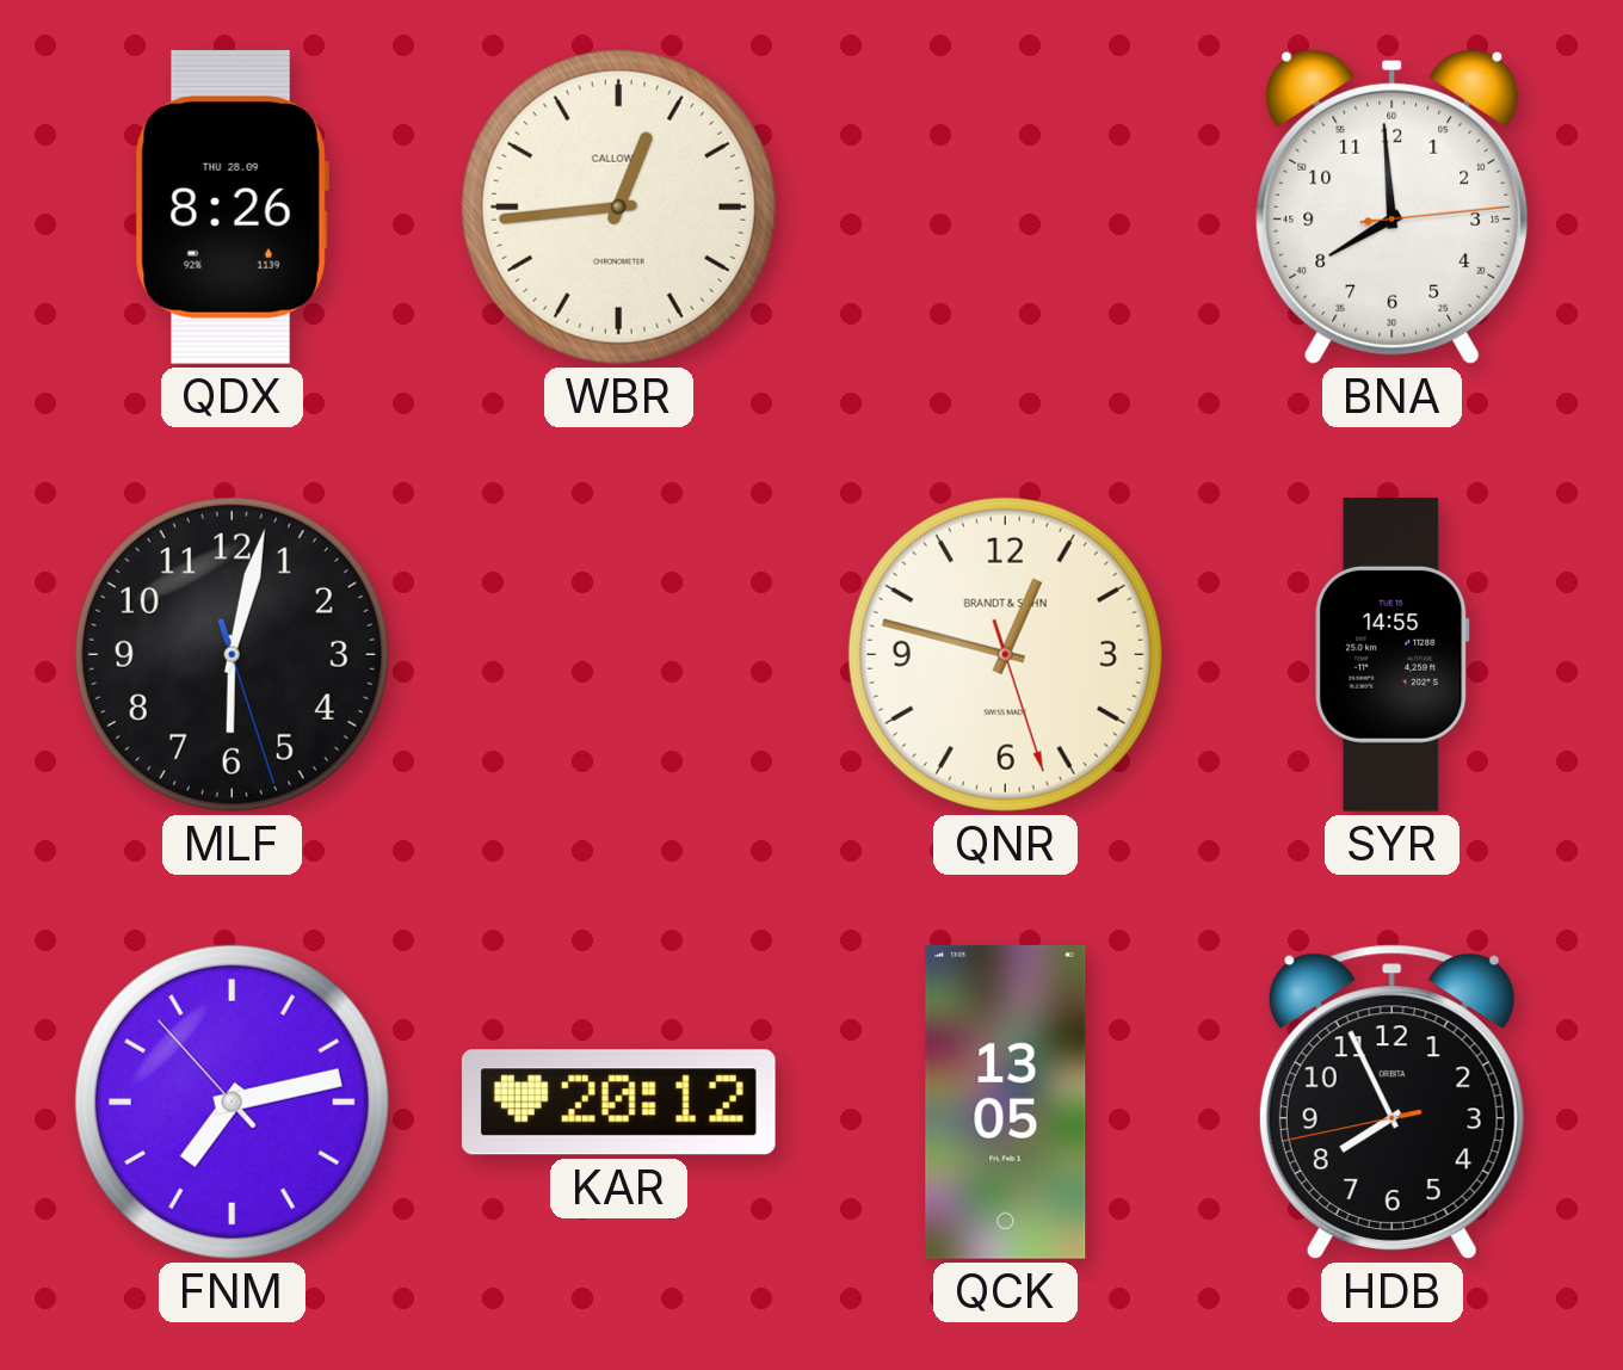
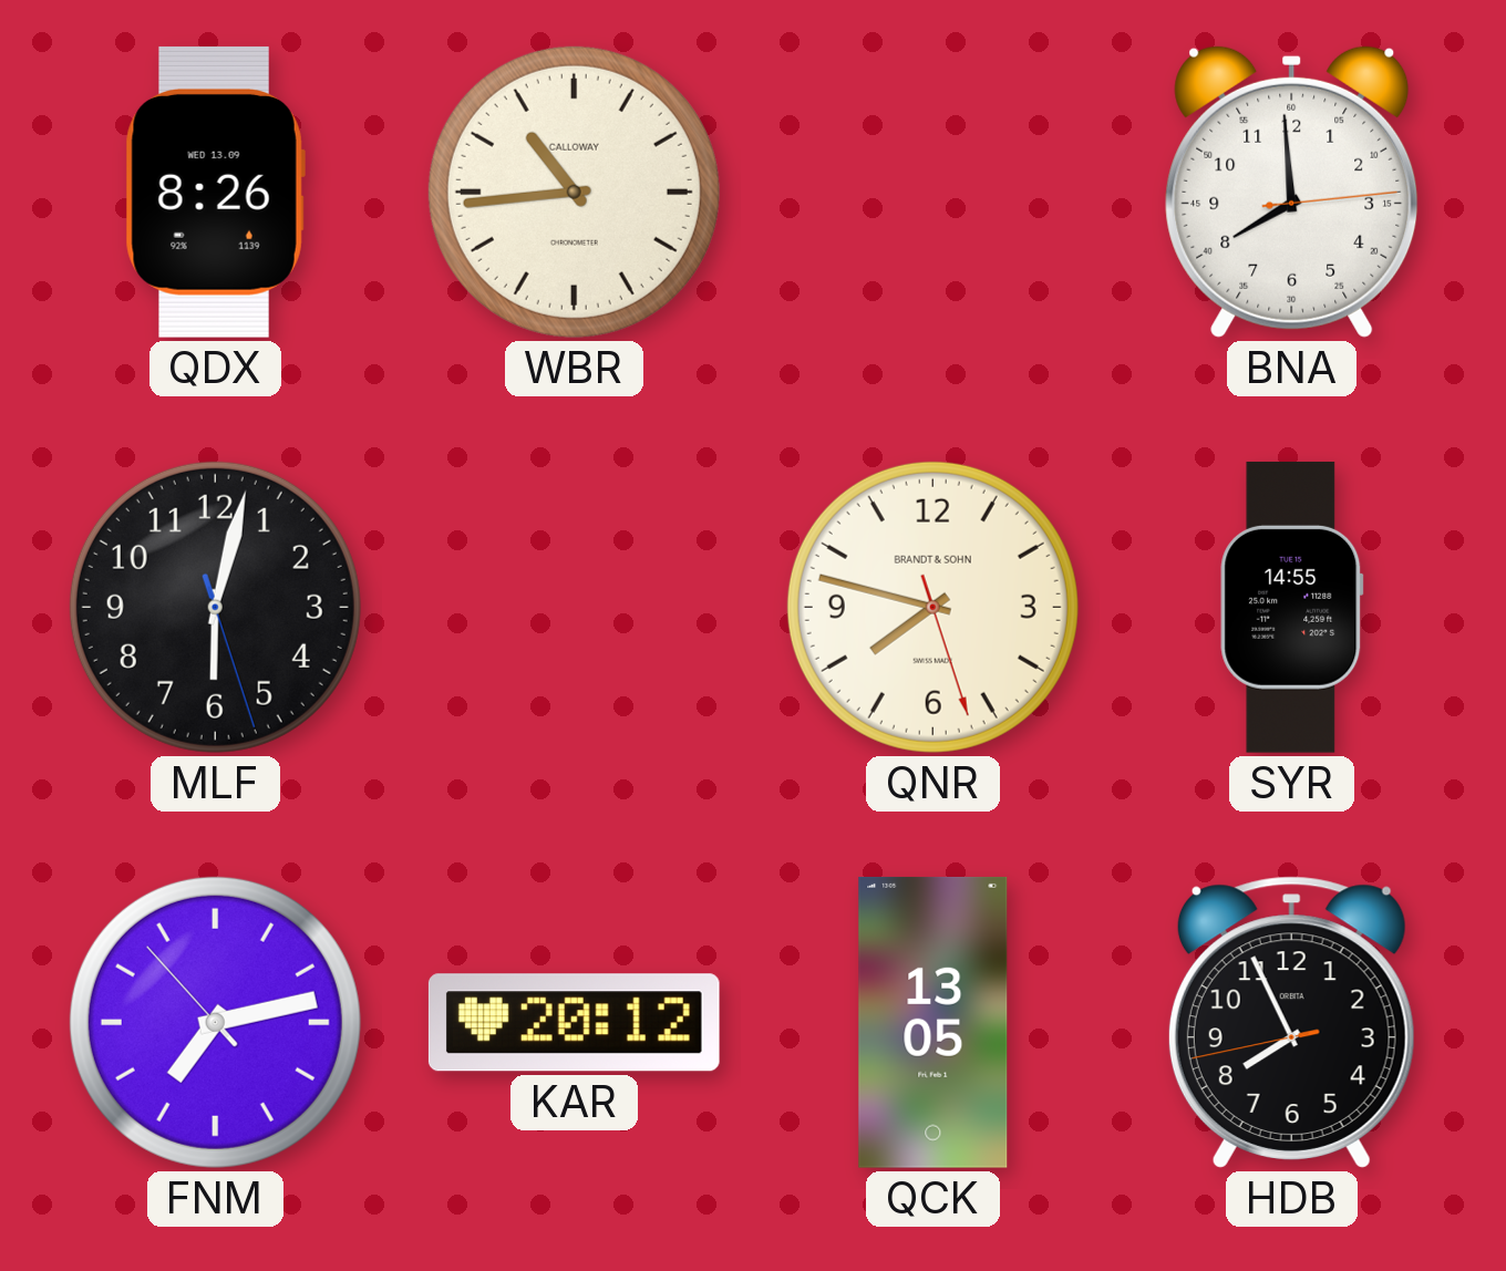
QDX date: THU 28.09 -> WED 13.09
WBR: 12:44 -> 10:44
QNR: 12:47 -> 7:47
